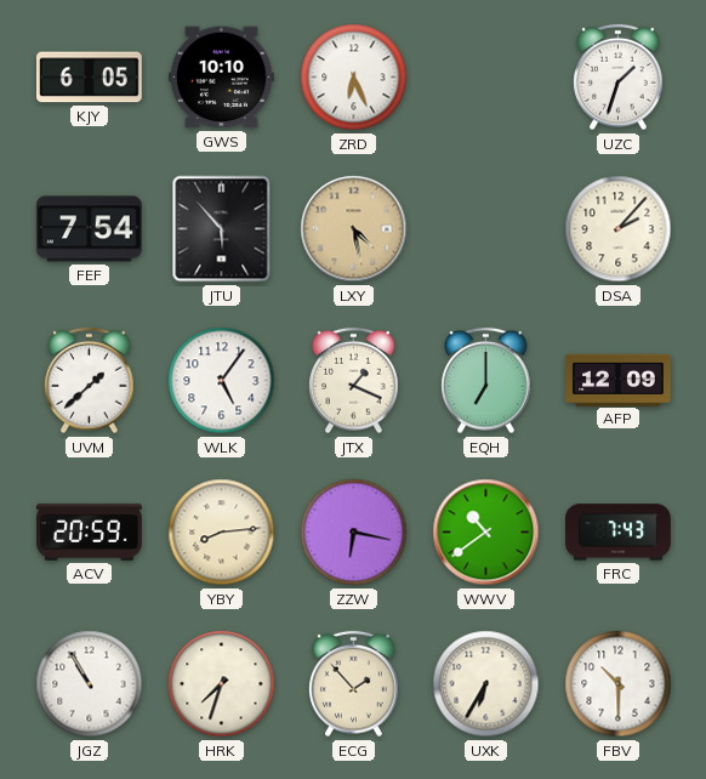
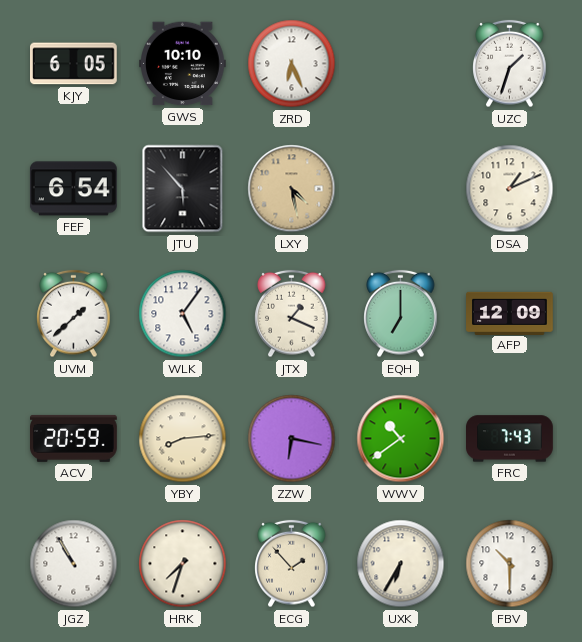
FEF: 7:54 -> 6:54
DSA: 2:07 -> 1:11
